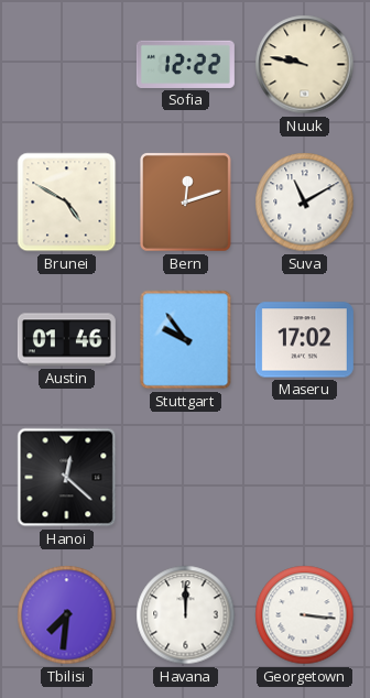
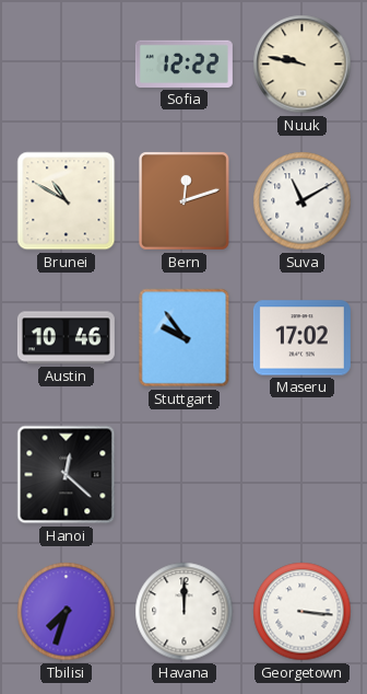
Brunei: 4:50 -> 10:50
Austin: 01:46 -> 10:46
Tbilisi: 7:31 -> 7:33
